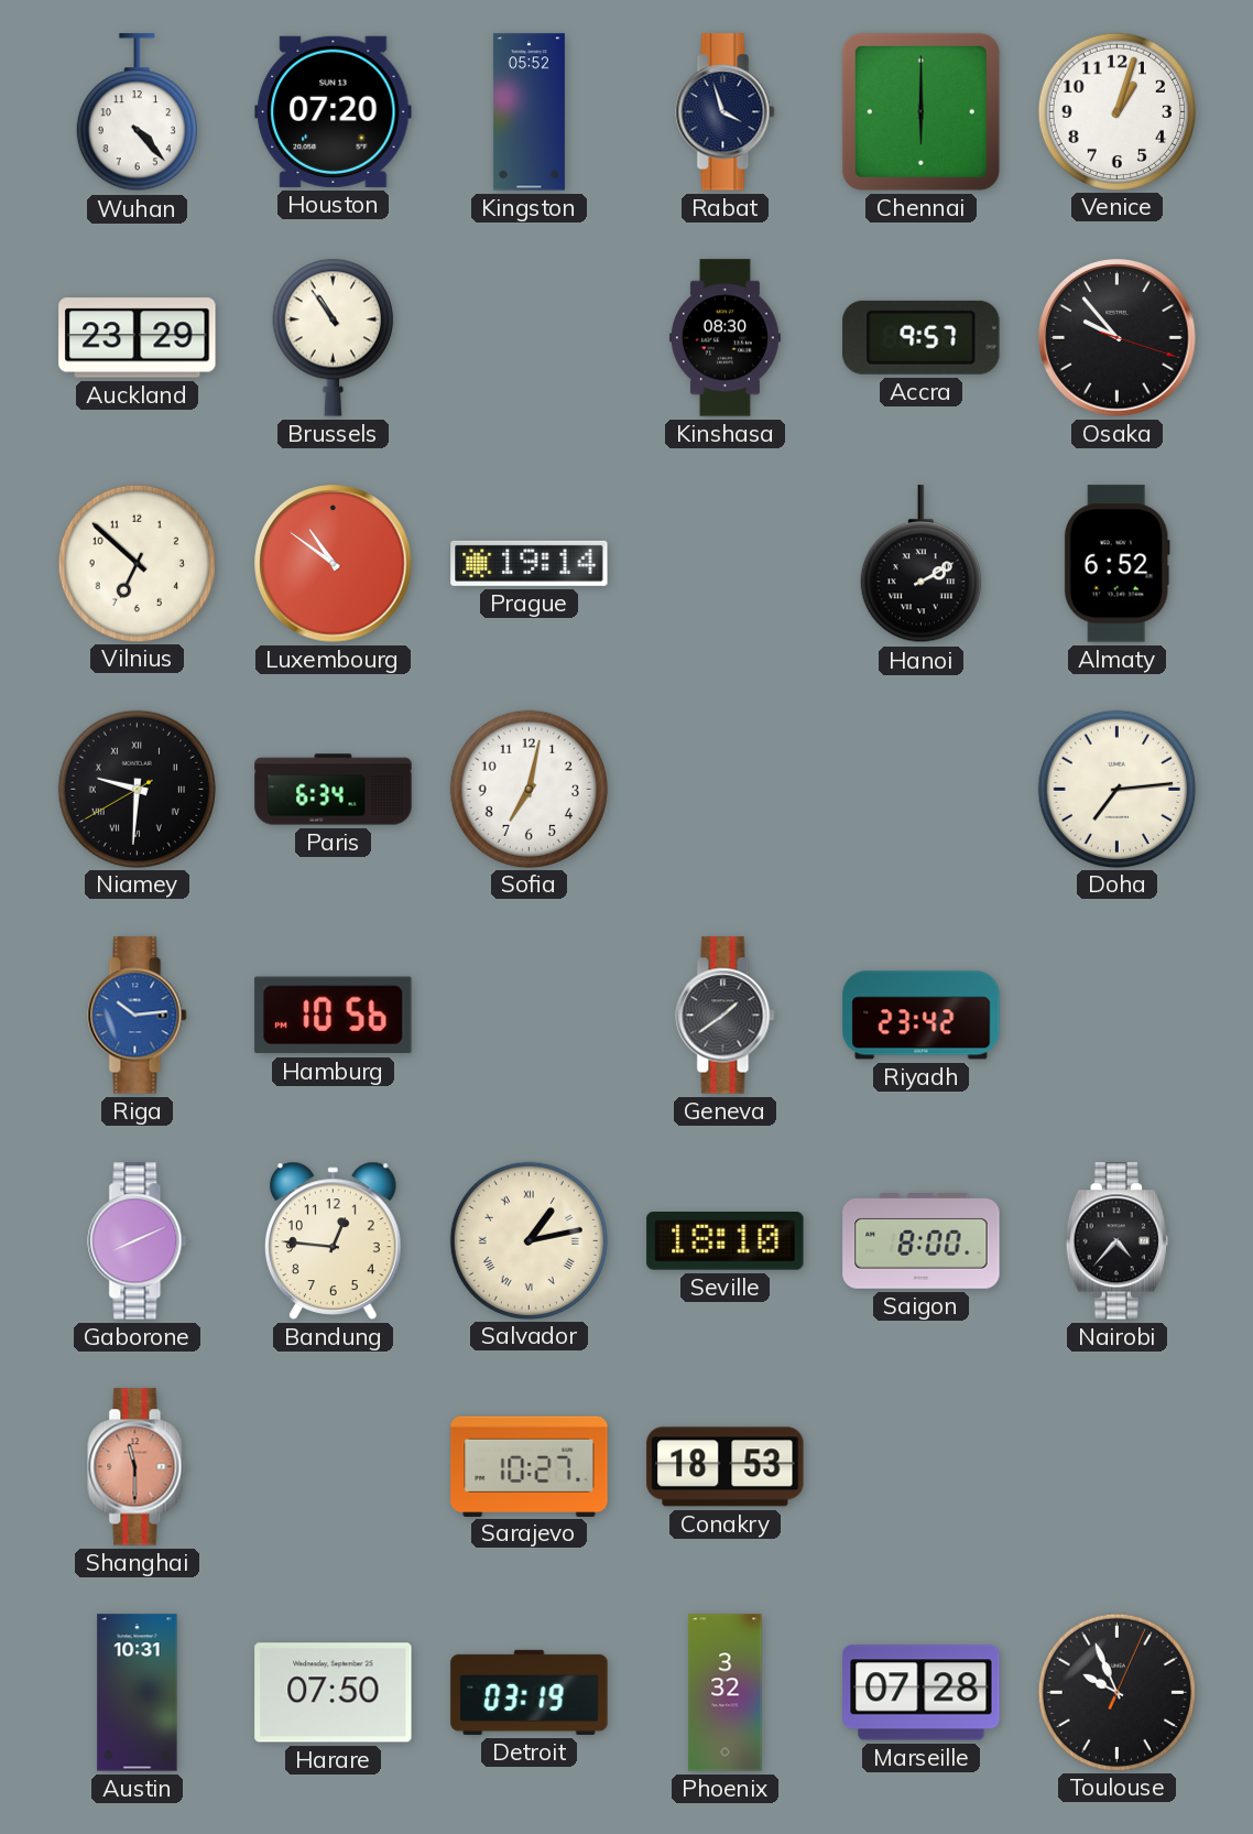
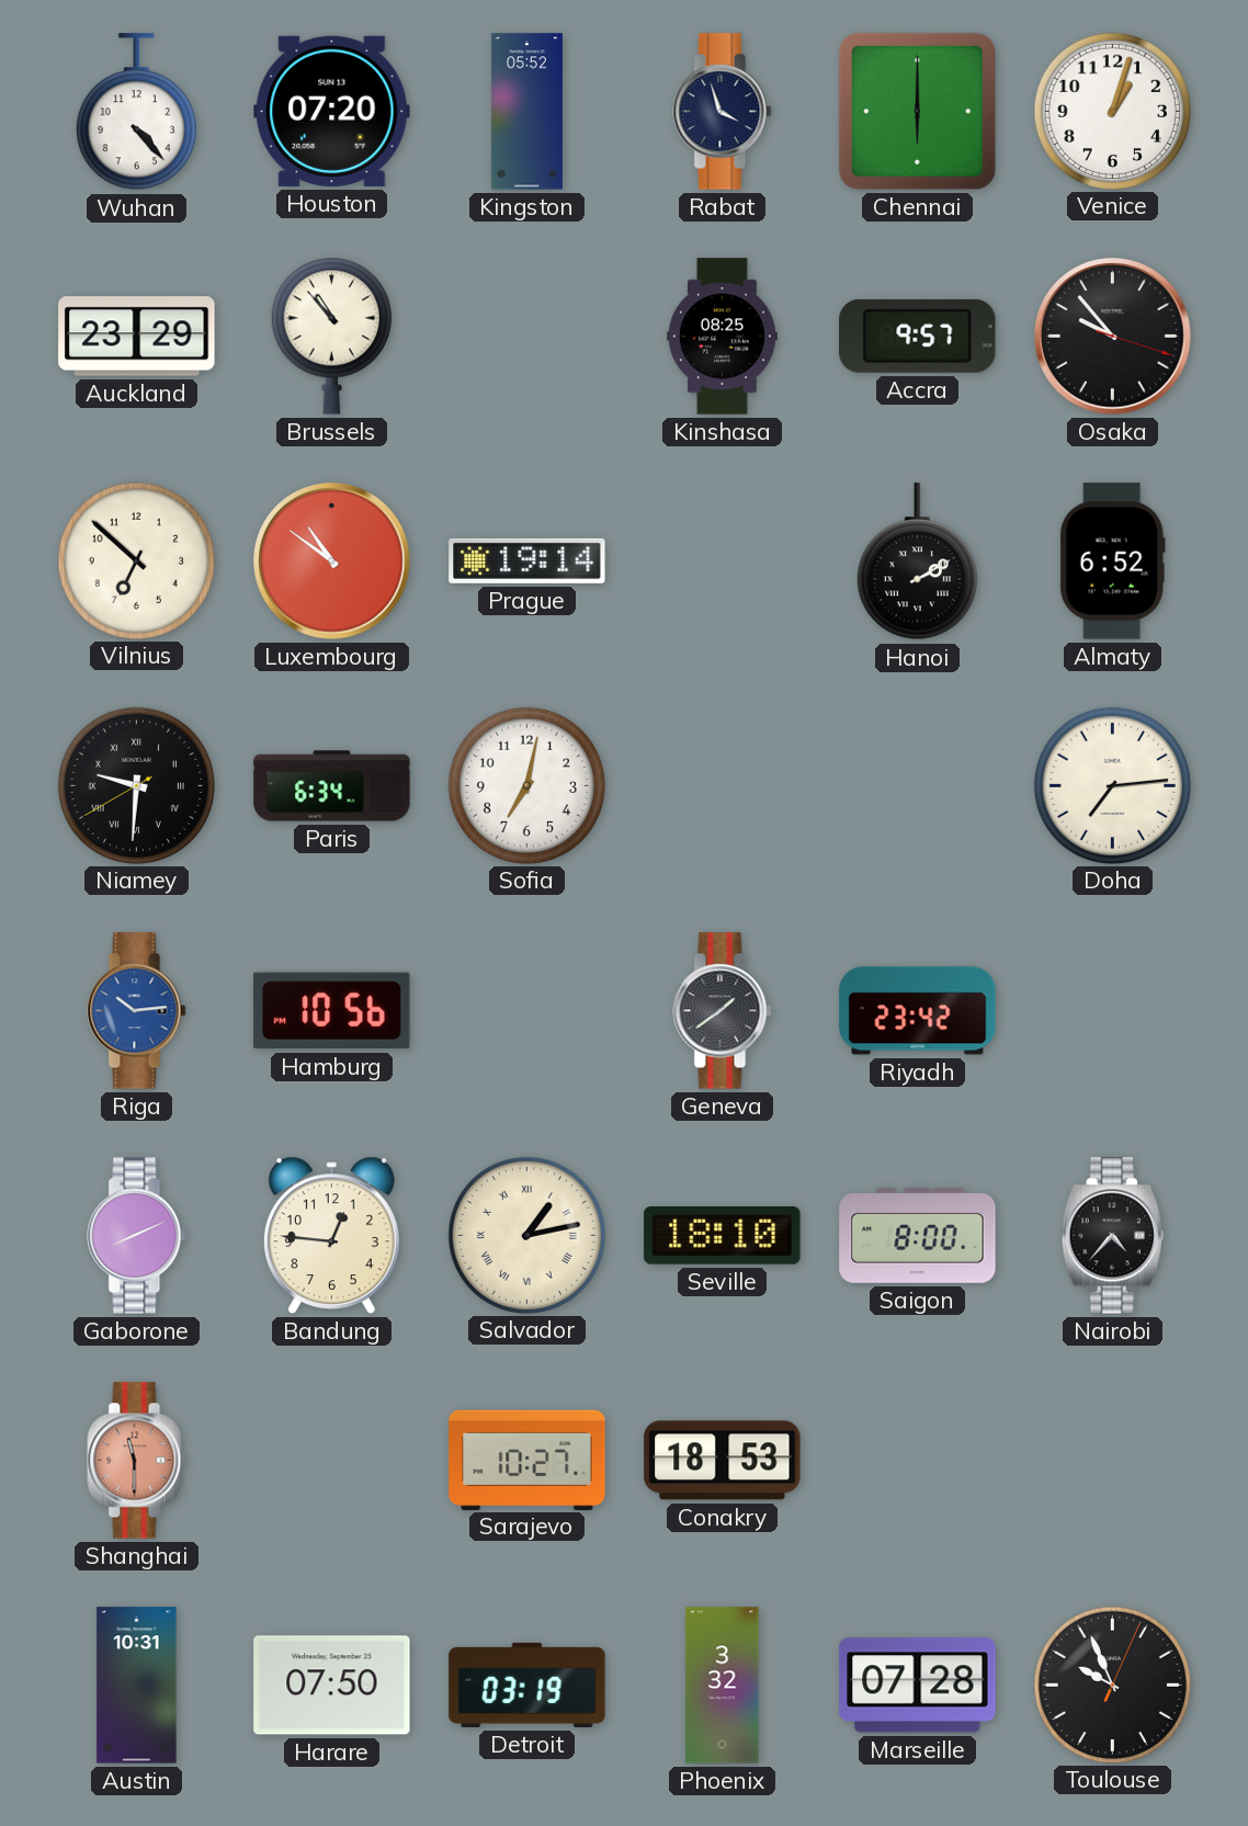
Brussels: 10:54 -> 10:53
Kinshasa: 08:30 -> 08:25
